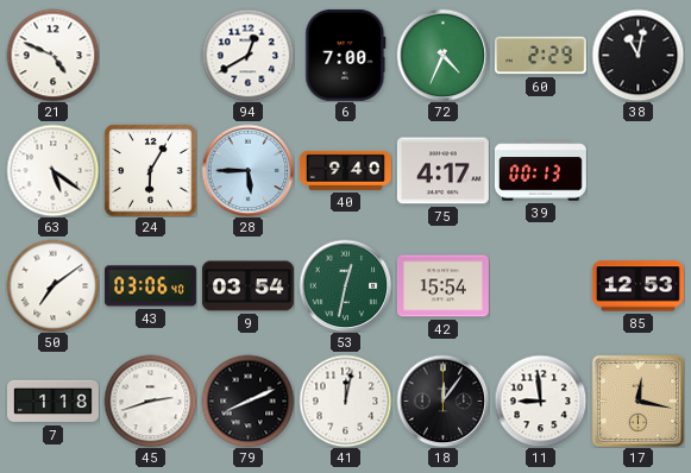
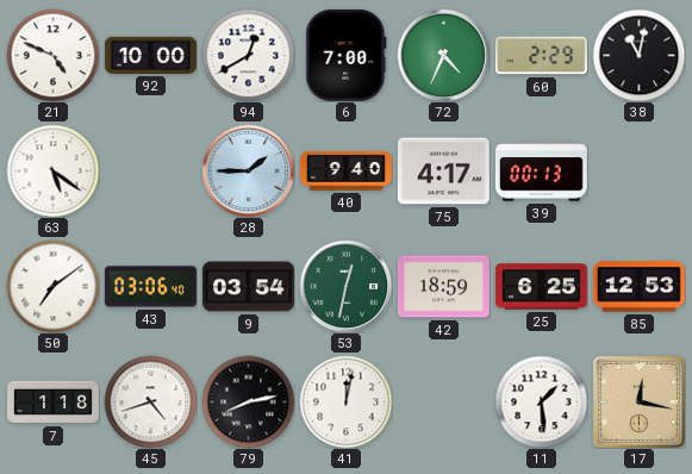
92: none -> 10:00
24: 6:05 -> none
28: 5:45 -> 1:45
42: 15:54 -> 18:59
25: none -> 6:25
45: 2:42 -> 4:42
79: 8:11 -> 8:13
18: 12:06 -> none
11: 8:59 -> 1:29
